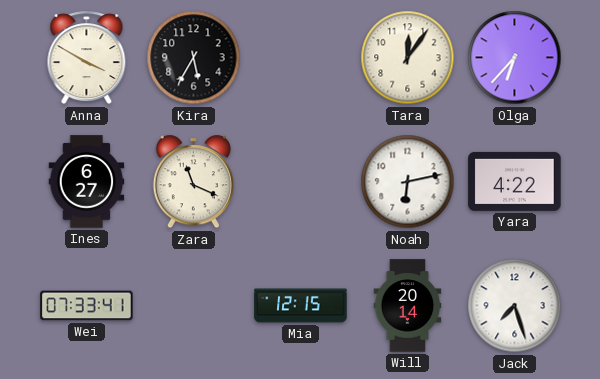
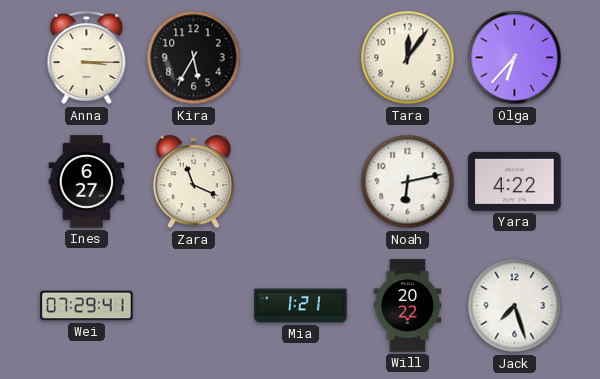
Anna: 3:50 -> 3:15
Wei: 07:33 -> 07:29
Mia: 12:15 -> 1:21
Will: 20:14 -> 20:22
